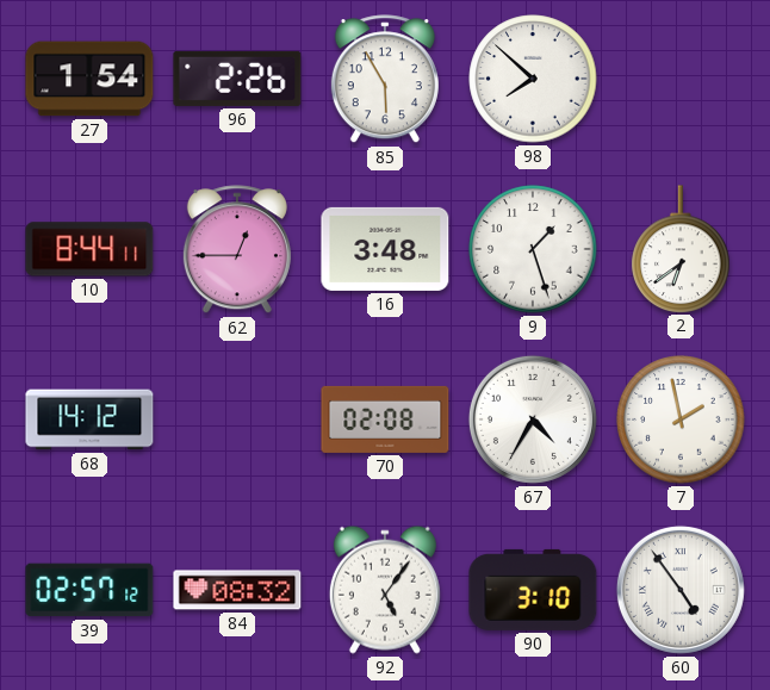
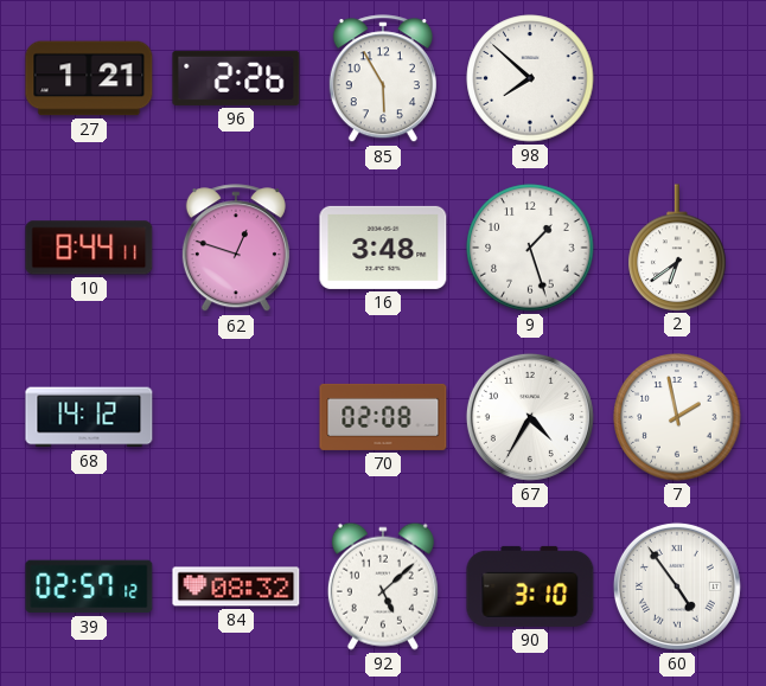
27: 1:54 -> 1:21
62: 12:45 -> 12:48
92: 5:06 -> 5:08
